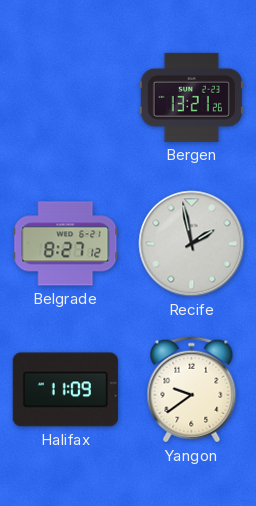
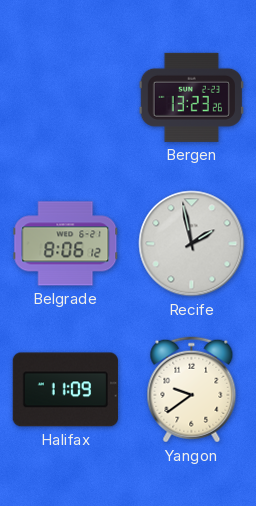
Bergen: 13:21 -> 13:23
Belgrade: 8:27 -> 8:06
